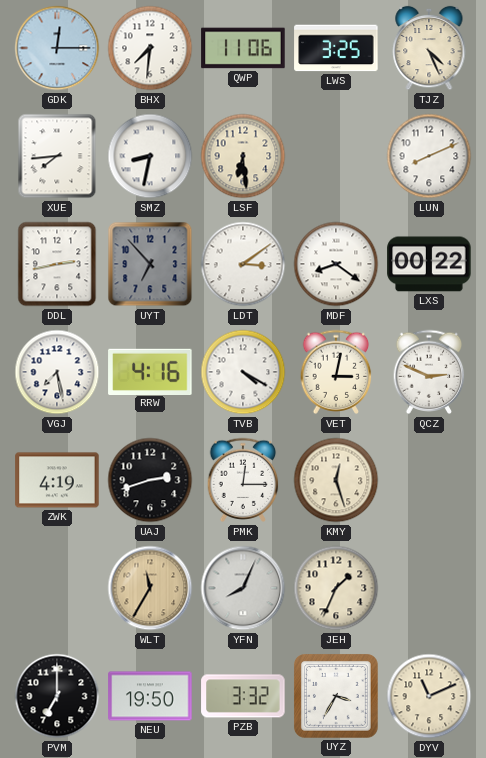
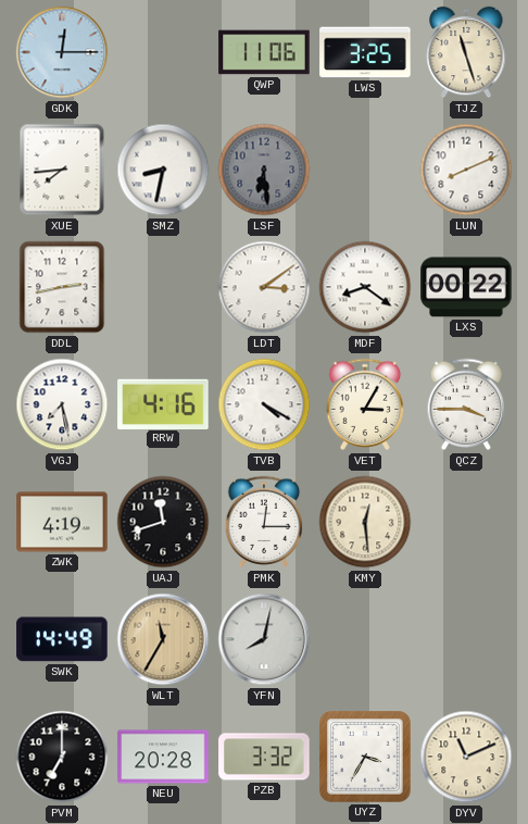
BHX: 7:31 -> none
TJZ: 4:26 -> 11:27
LSF dial: cream -> grey
UYT: 6:53 -> none
VET: 3:02 -> 3:05
QCZ: 2:49 -> 3:45
UAJ: 2:42 -> 11:42
KMY: 12:27 -> 12:29
SWK: none -> 14:49
YFN: 8:04 -> 8:02
JEH: 1:34 -> none
NEU: 19:50 -> 20:28
